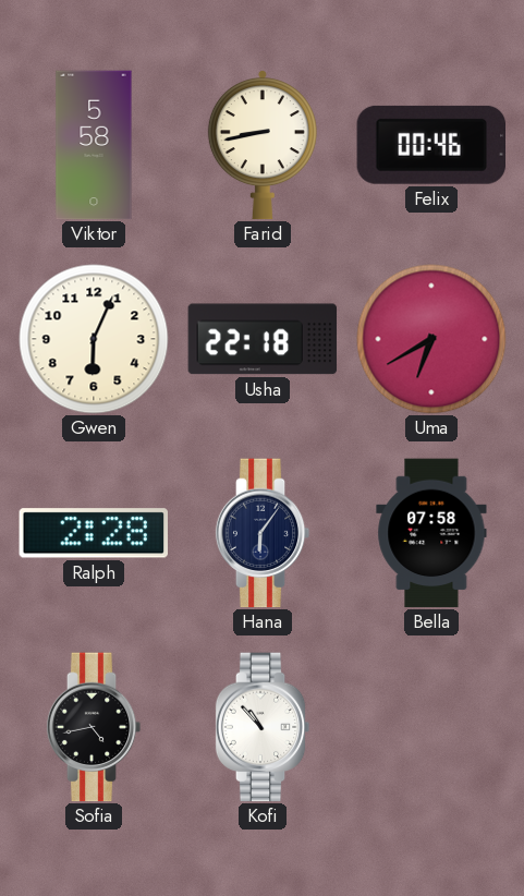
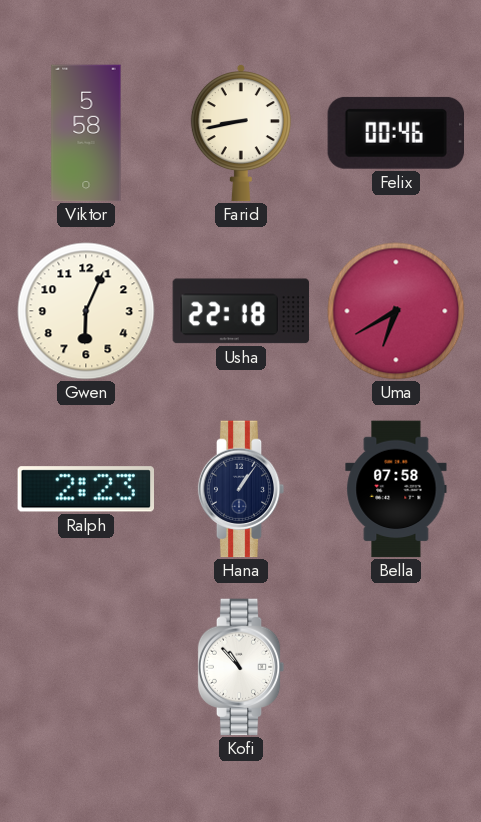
Ralph: 2:28 -> 2:23
Hana: 6:06 -> 1:06
Sofia: 4:43 -> none
